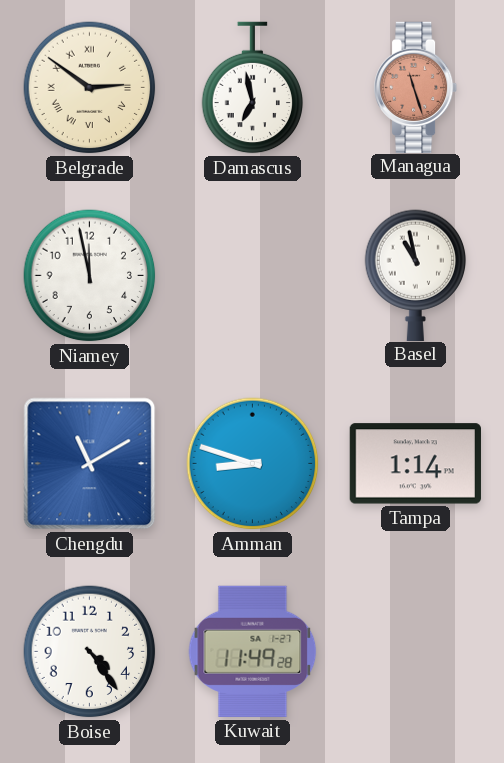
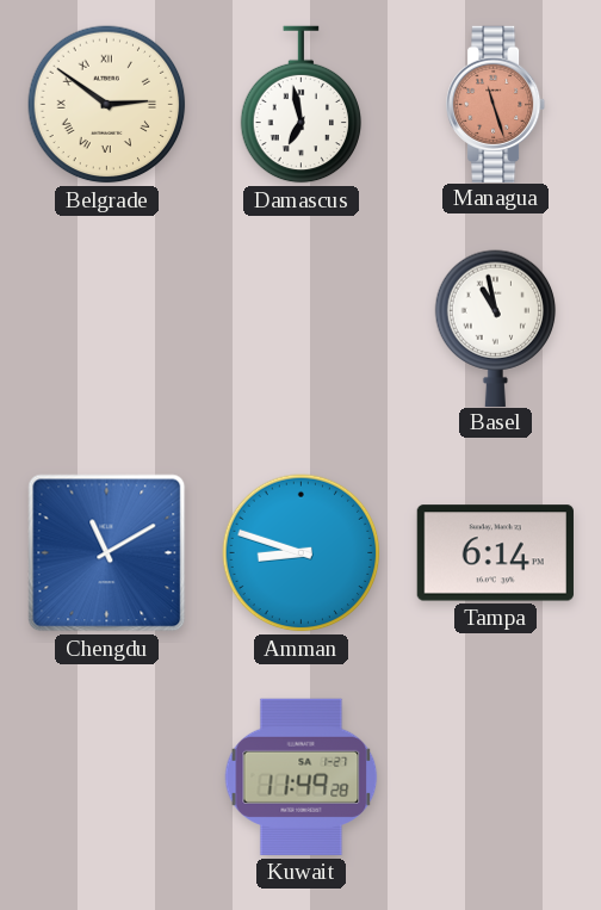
Niamey: 11:58 -> none
Tampa: 1:14 -> 6:14
Boise: 4:24 -> none
